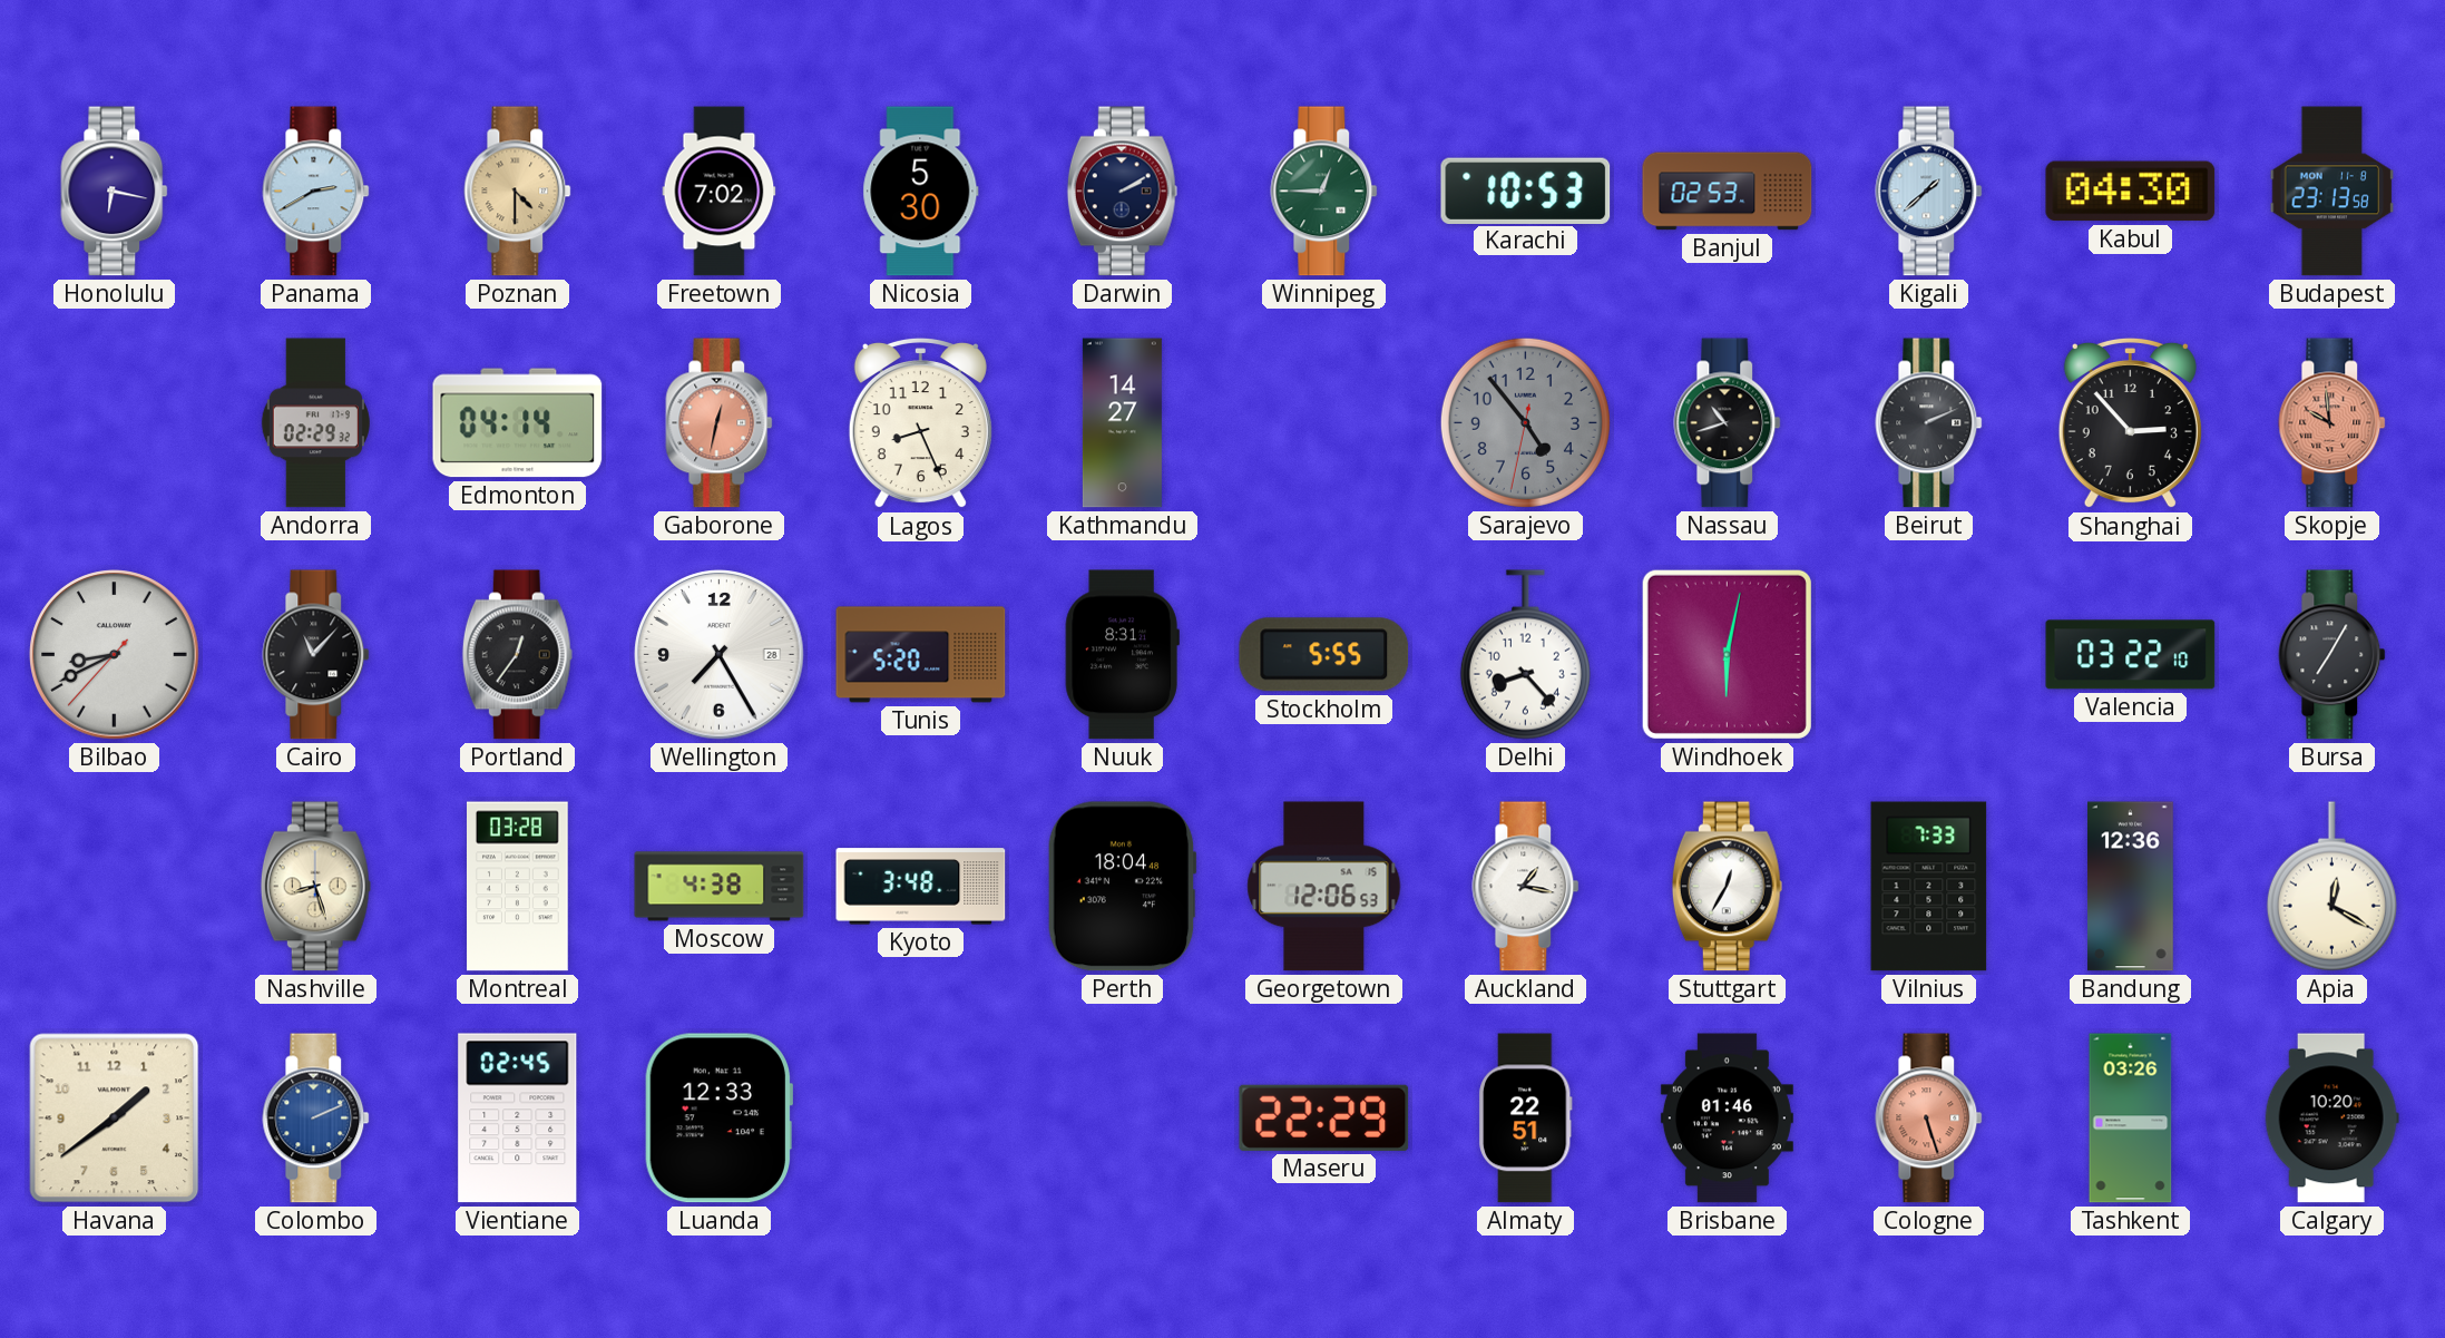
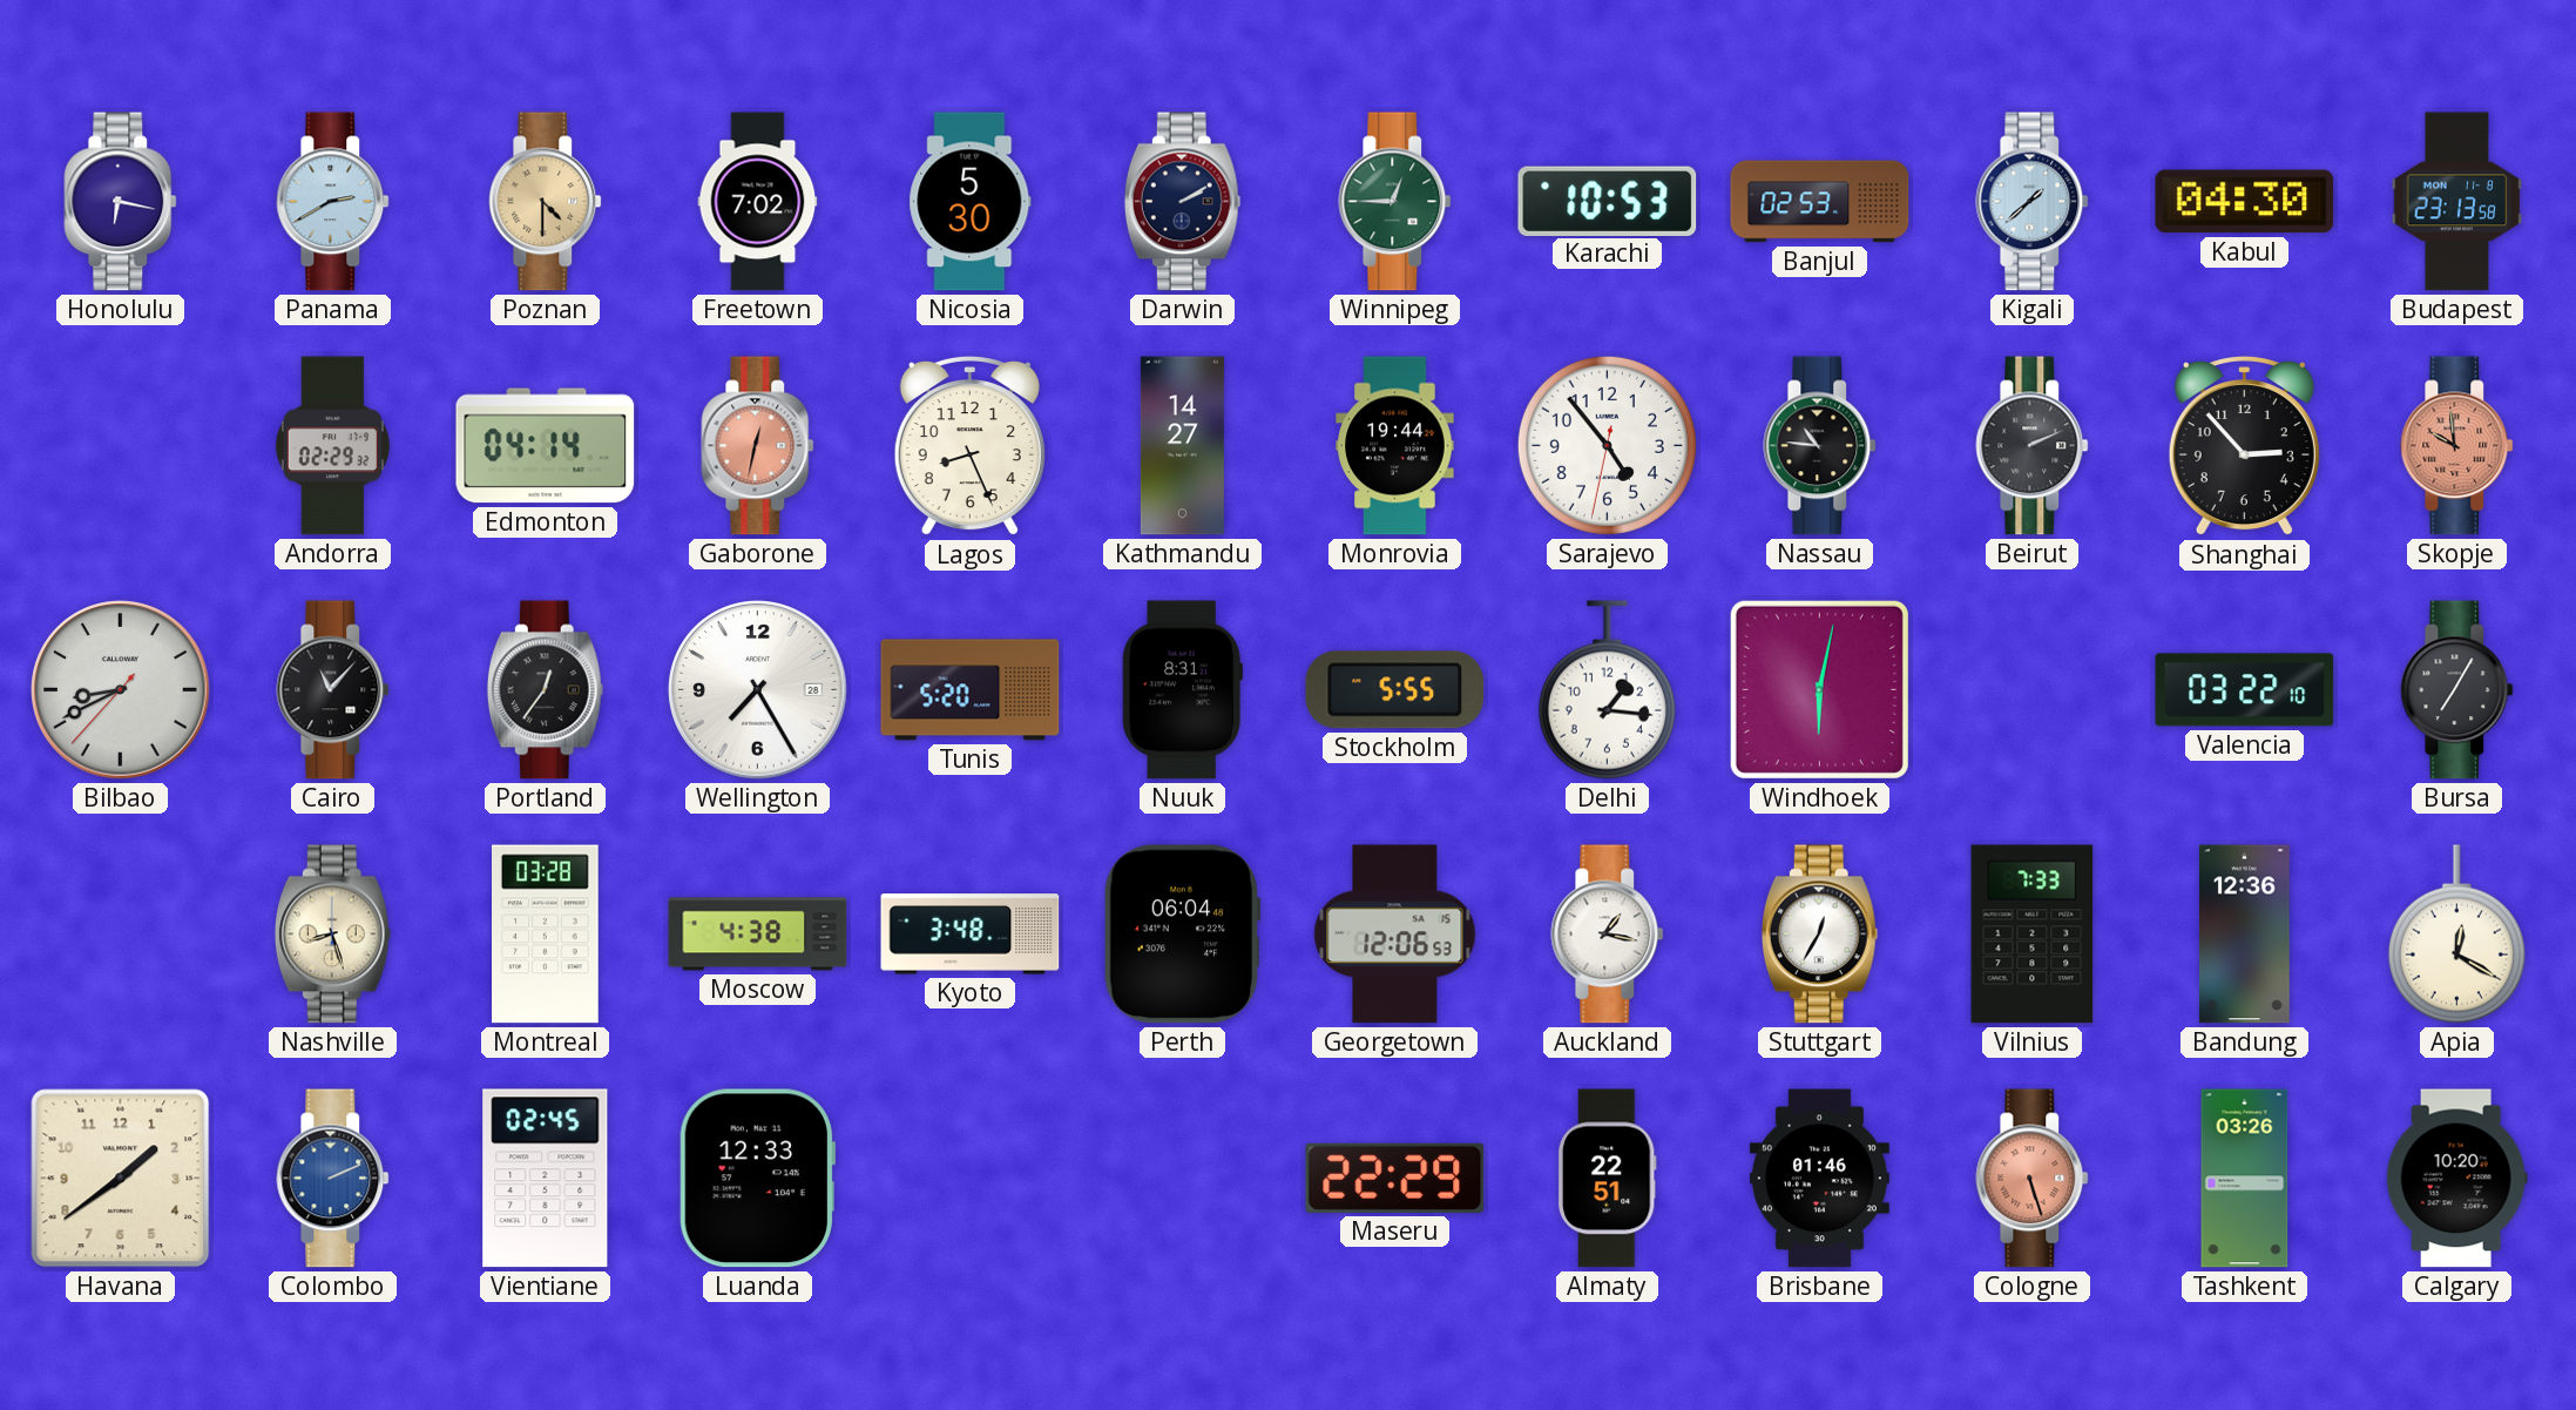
Monrovia: none -> 19:44
Sarajevo dial: grey -> white
Nassau: 10:42 -> 10:46
Delhi: 8:23 -> 1:16
Perth: 18:04 -> 06:04
